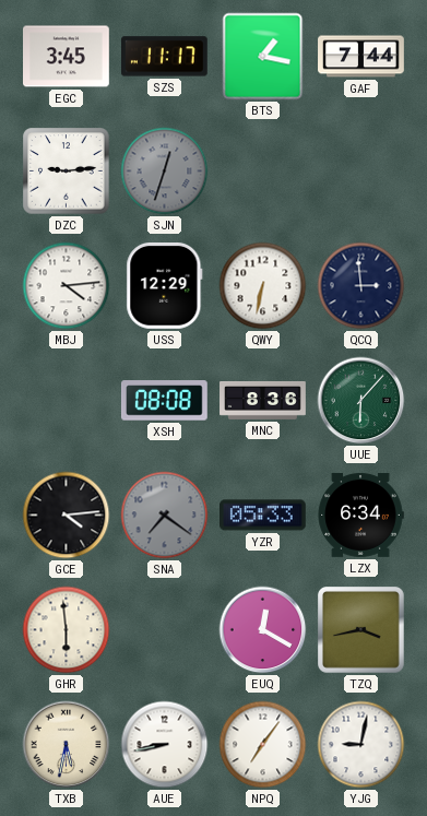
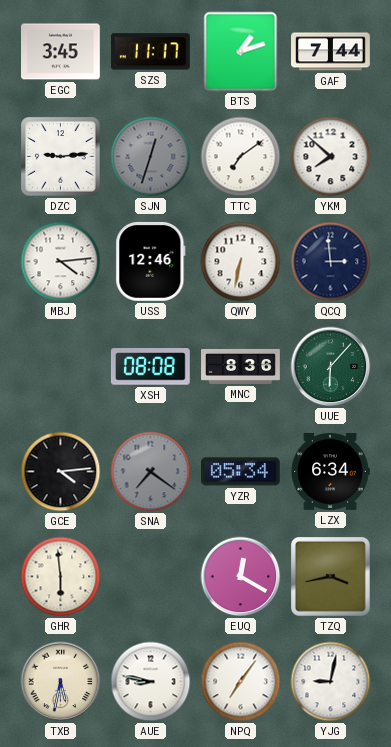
BTS: 1:17 -> 1:12
TTC: none -> 7:09
YKM: none -> 7:52
USS: 12:29 -> 12:46
YZR: 05:33 -> 05:34
AUE: 8:43 -> 8:47
